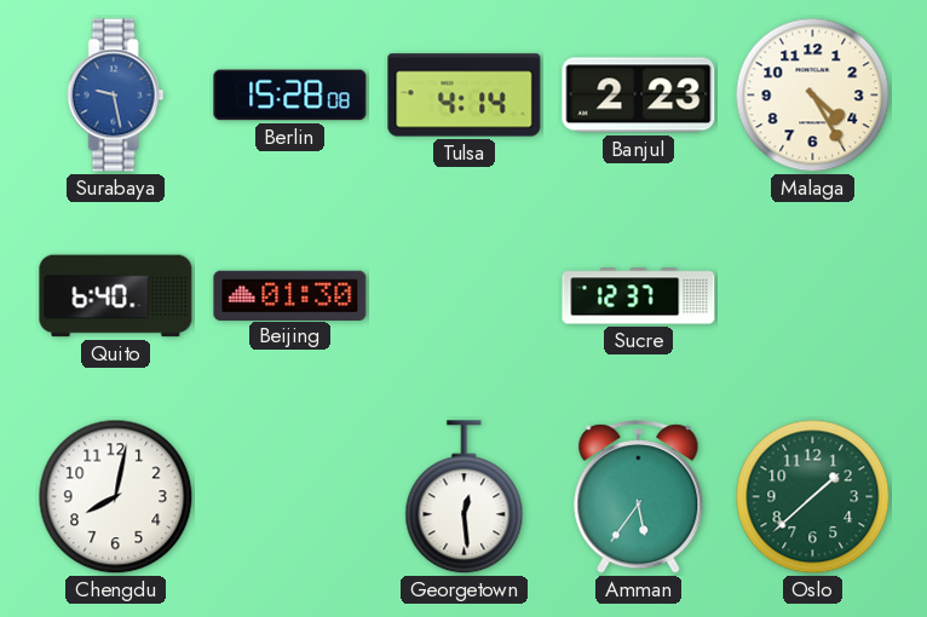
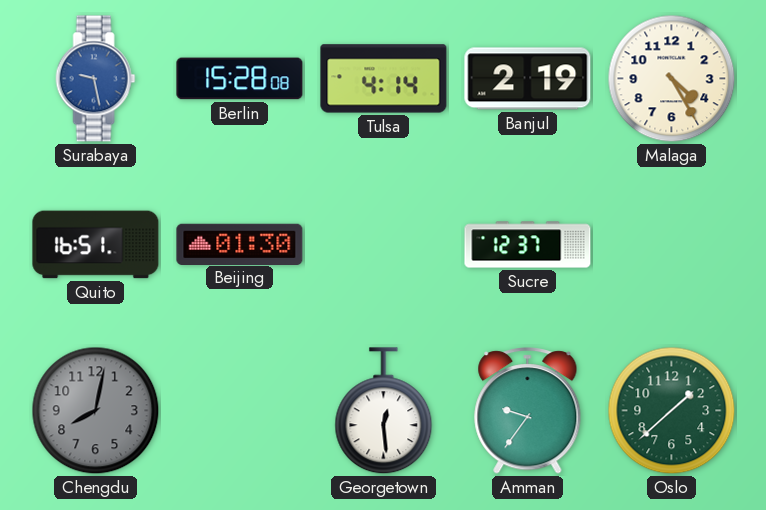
Banjul: 2:23 -> 2:19
Quito: 6:40 -> 16:51
Chengdu dial: white -> grey
Amman: 5:36 -> 9:36
